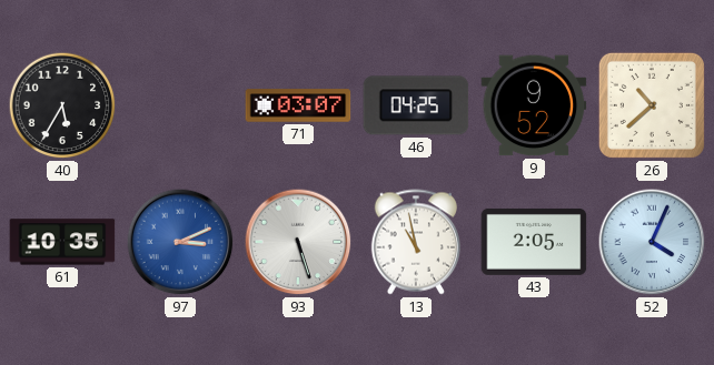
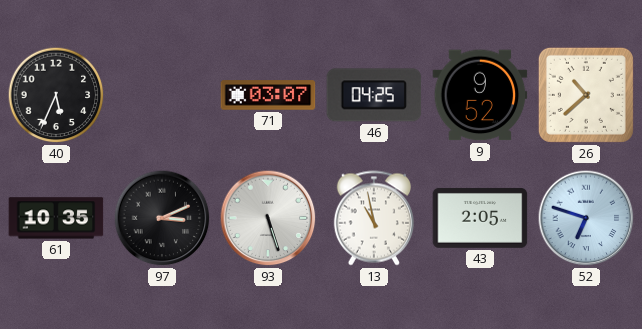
40: 5:35 -> 5:34
97 dial: blue -> black
52: 4:04 -> 6:48
